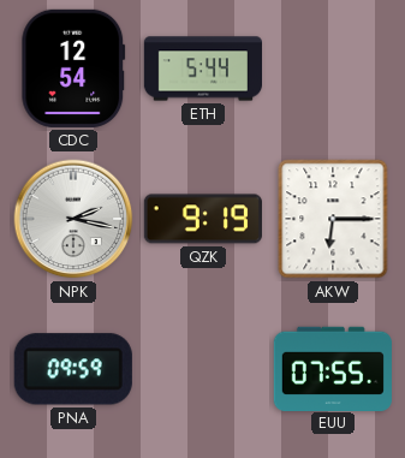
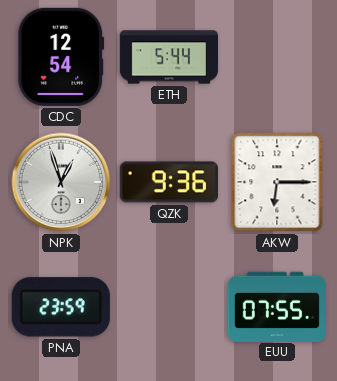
NPK: 2:17 -> 12:57
QZK: 9:19 -> 9:36
PNA: 09:59 -> 23:59
